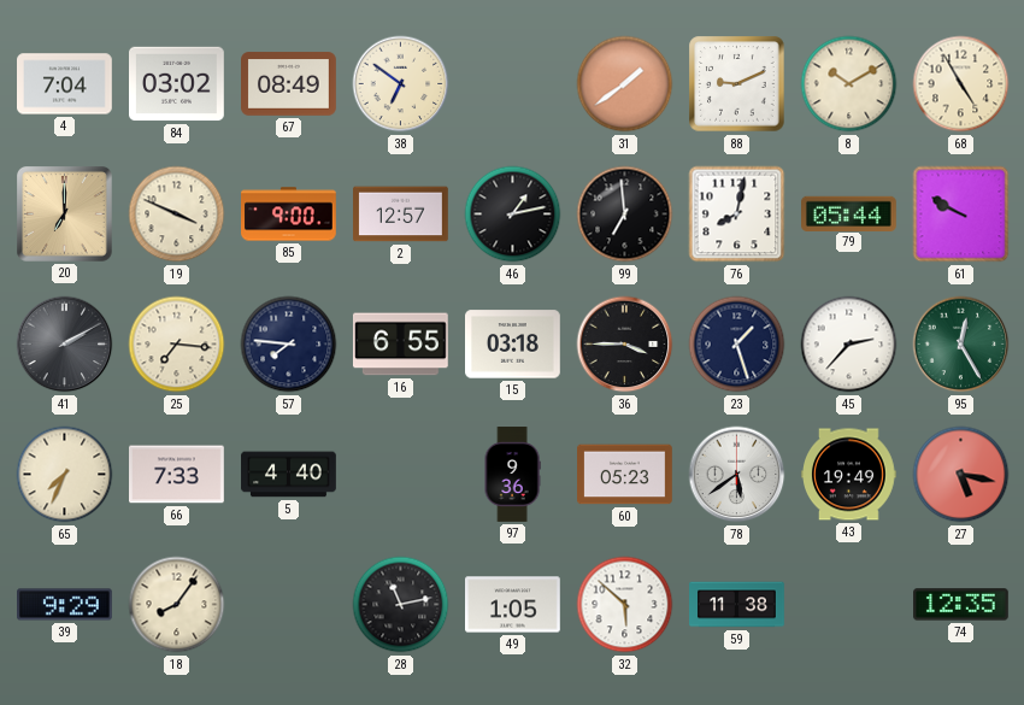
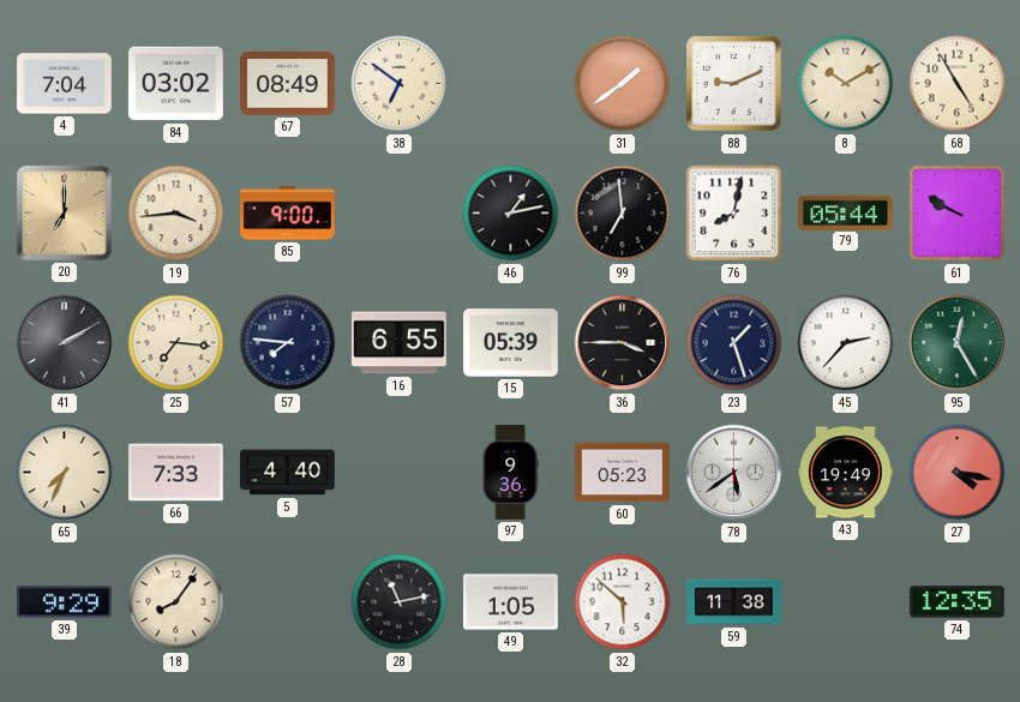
19: 3:49 -> 3:44
2: 12:57 -> none
15: 03:18 -> 05:39
27: 5:17 -> 4:17
